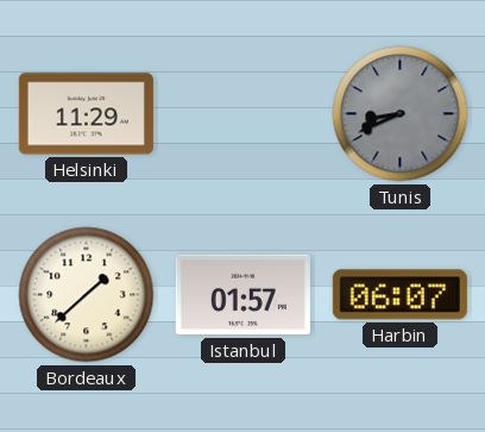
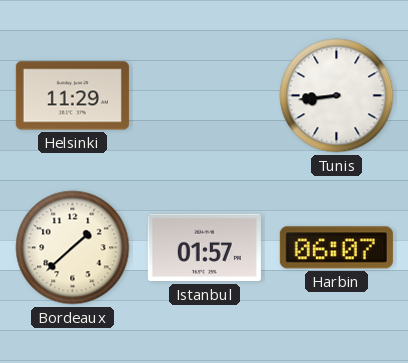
Tunis: 8:41 -> 8:44
Tunis dial: grey -> white
